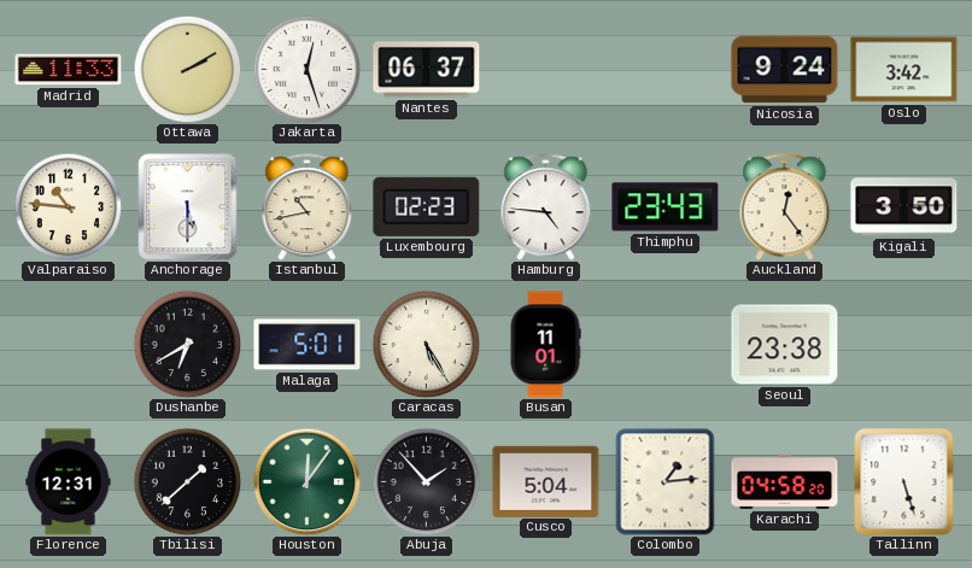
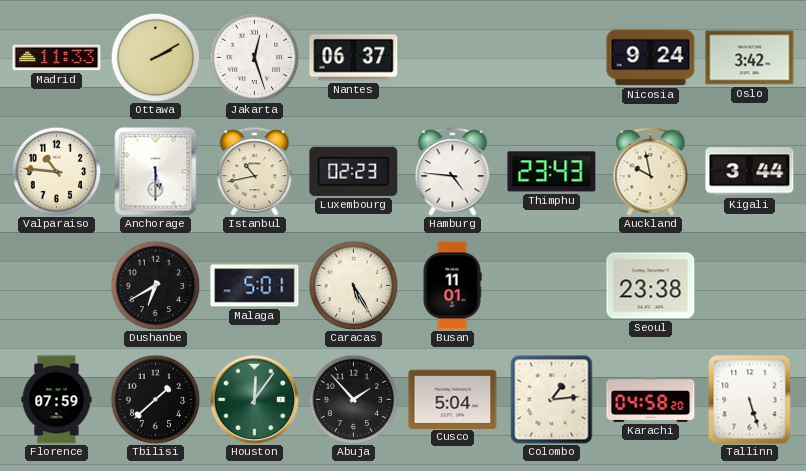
Auckland: 12:24 -> 9:58
Kigali: 3:50 -> 3:44
Florence: 12:31 -> 07:59
